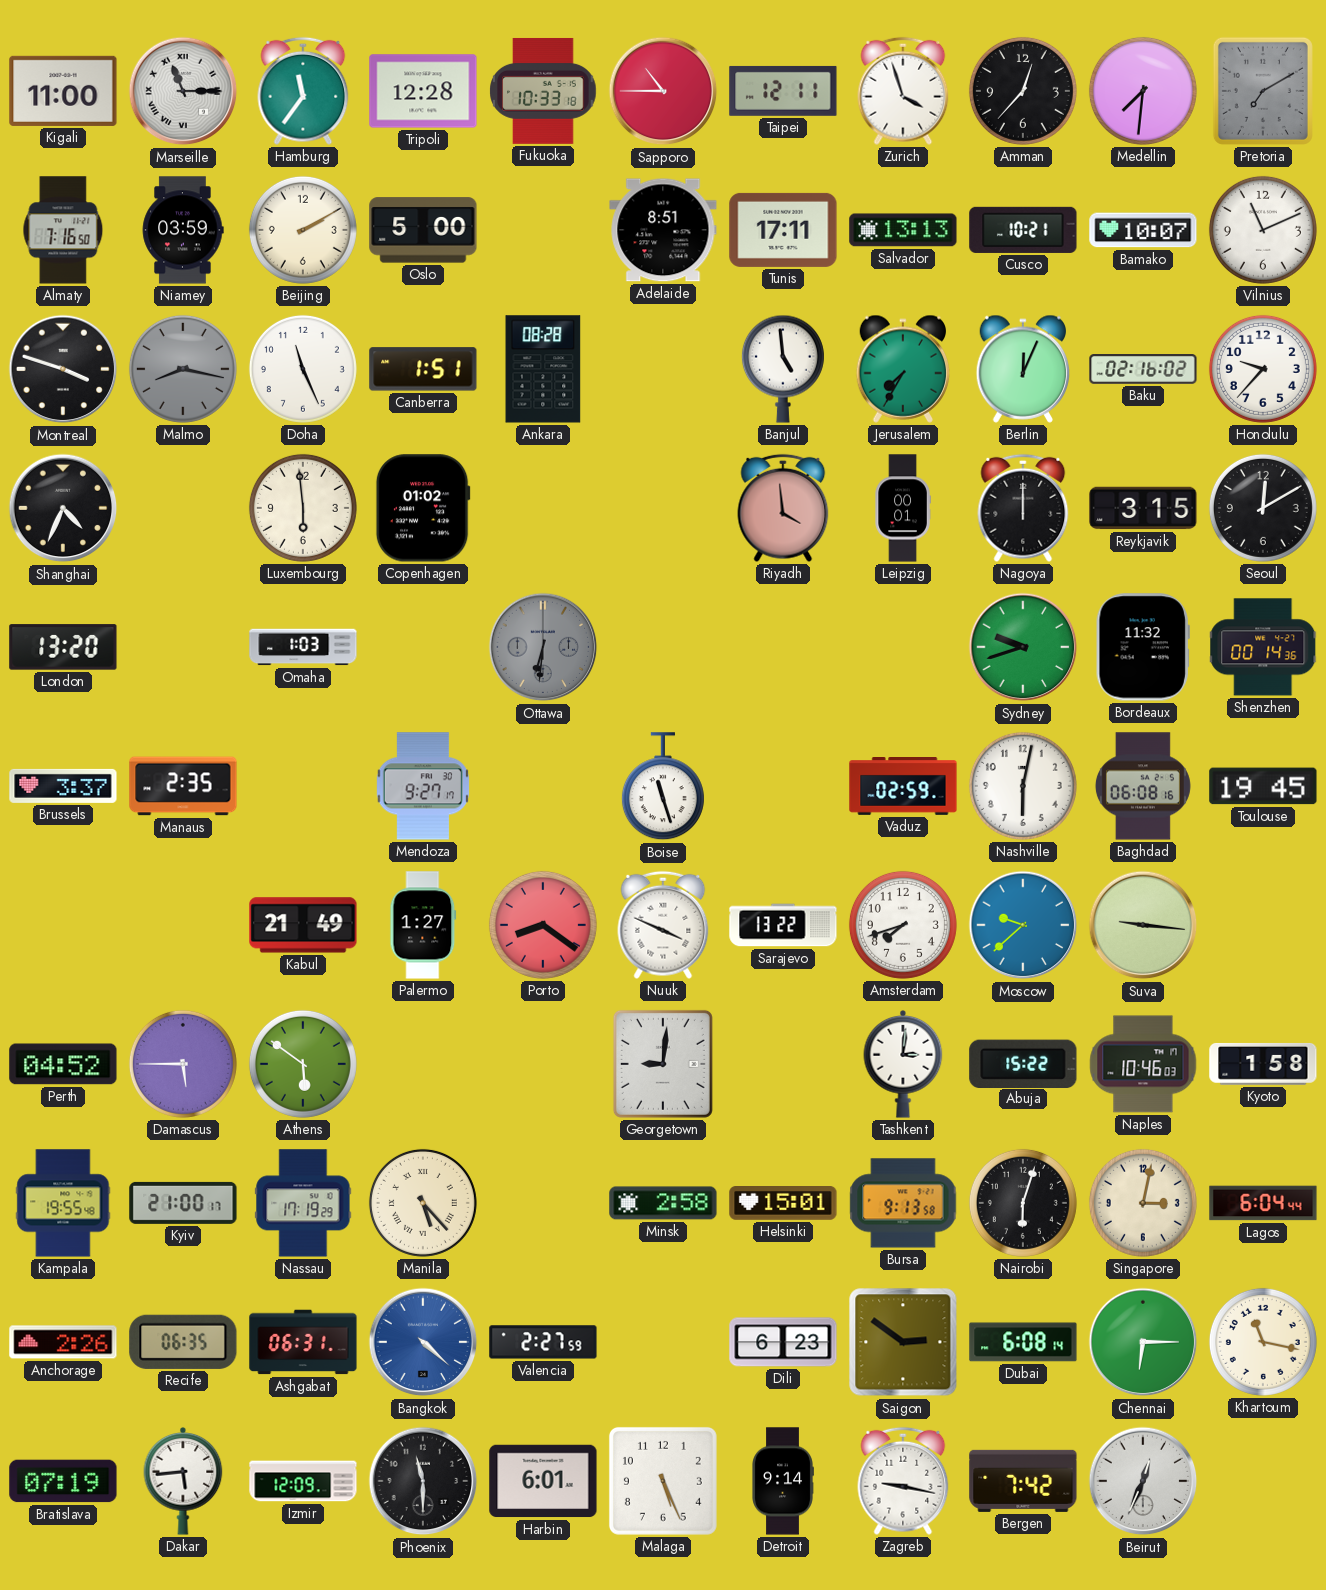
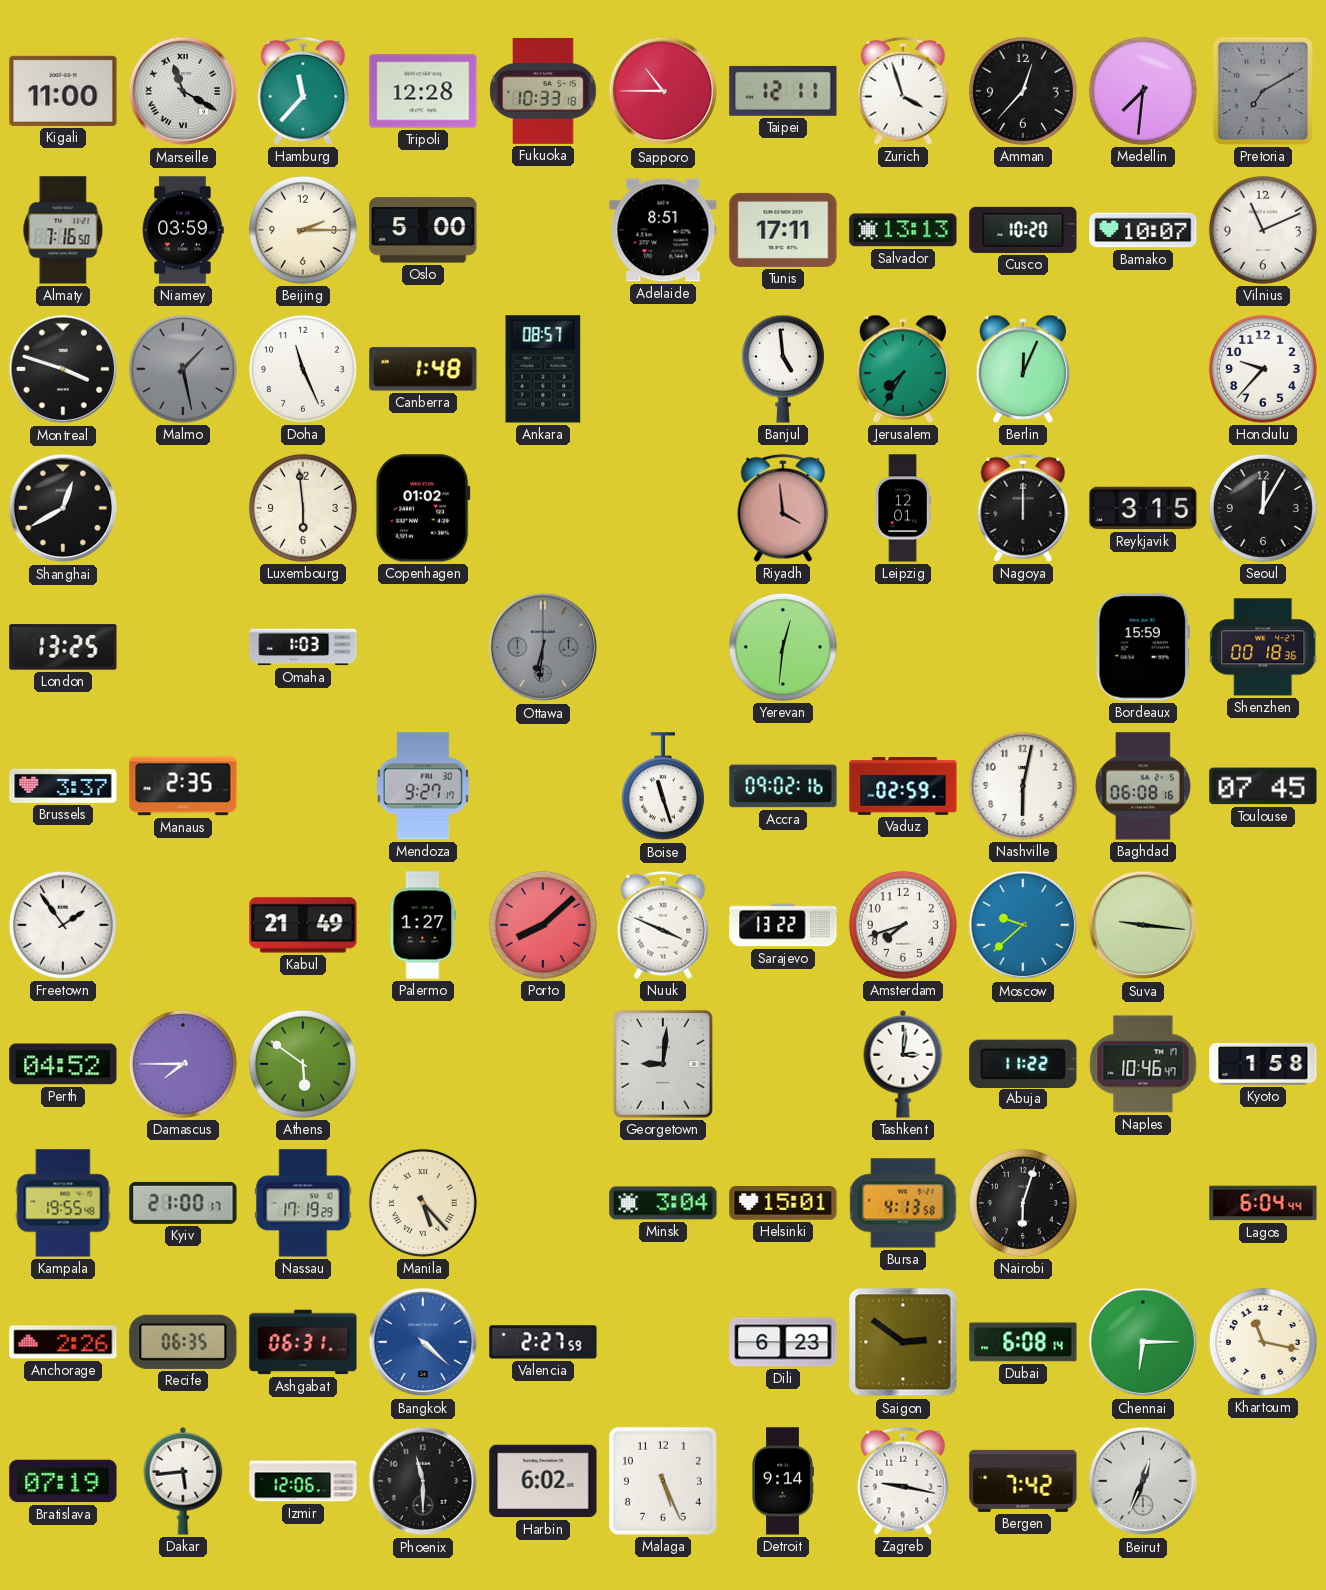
Marseille: 11:15 -> 11:20
Hamburg: 11:36 -> 11:37
Beijing: 2:10 -> 2:15
Cusco: 10:21 -> 10:20
Malmo: 8:17 -> 1:28
Canberra: 1:51 -> 1:48
Ankara: 08:28 -> 08:57
Baku: 02:16 -> none
Shanghai: 4:34 -> 12:40
Leipzig: 00:01 -> 12:01
Seoul: 12:10 -> 12:05
London: 13:20 -> 13:25
Yerevan: none -> 12:31
Sydney: 9:42 -> none
Bordeaux: 11:32 -> 15:59
Shenzhen: 00:14 -> 00:18
Accra: none -> 09:02
Toulouse: 19:45 -> 07:45
Freetown: none -> 1:54
Porto: 8:21 -> 8:08
Damascus: 5:45 -> 7:45
Abuja: 15:22 -> 11:22
Naples: 10:46:03 -> 10:46:47
Minsk: 2:58 -> 3:04
Bursa: 9:13 -> 4:13
Singapore: 3:02 -> none
Izmir: 12:09 -> 12:06
Harbin: 6:01 -> 6:02
